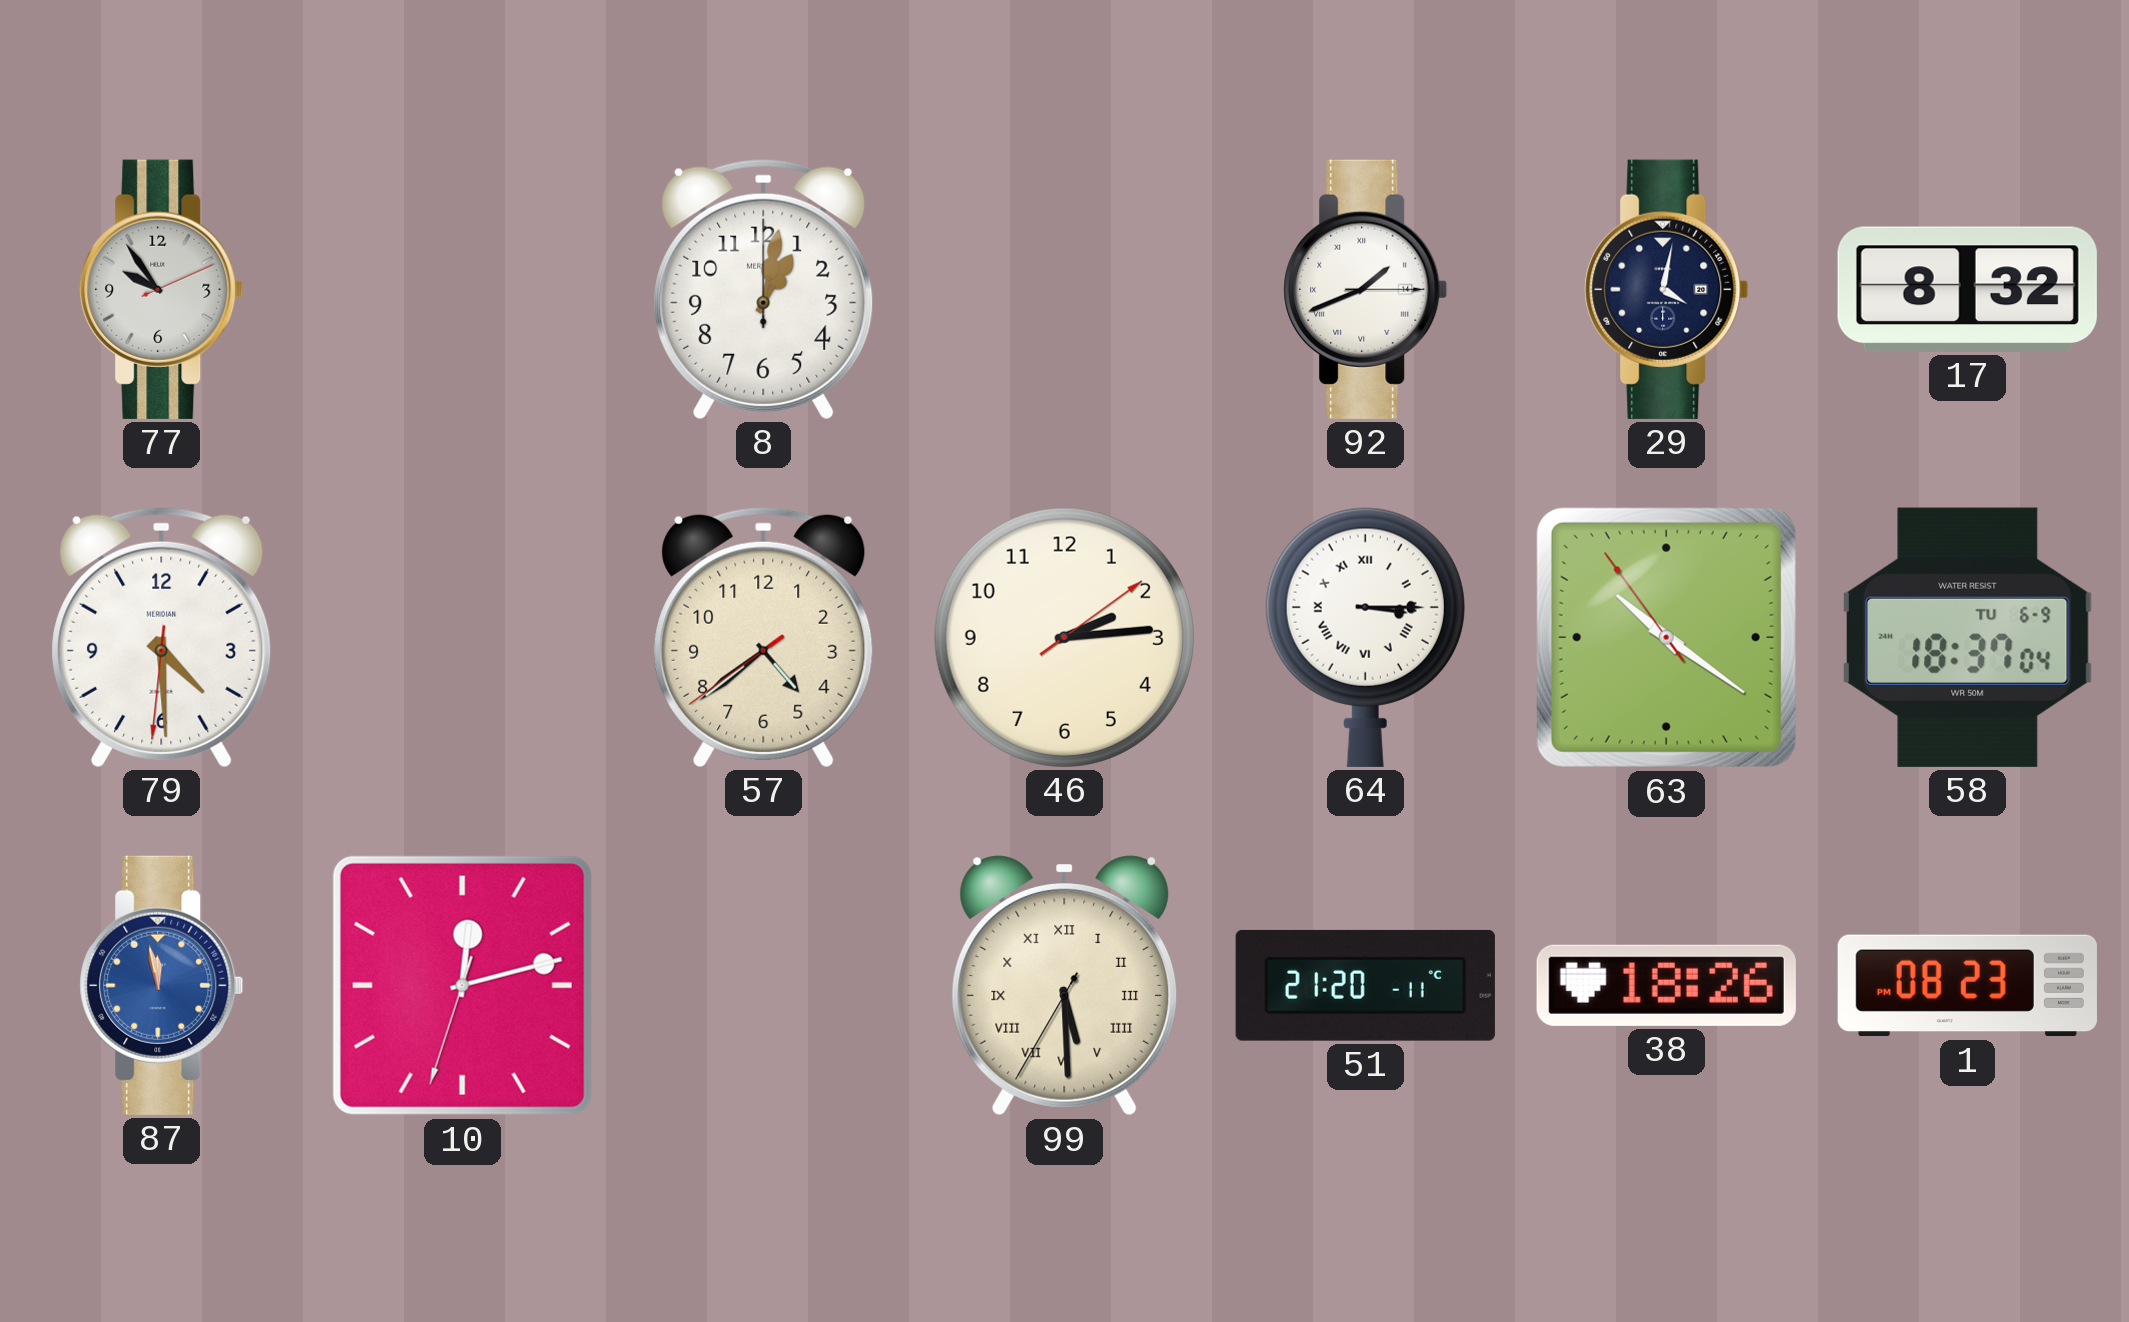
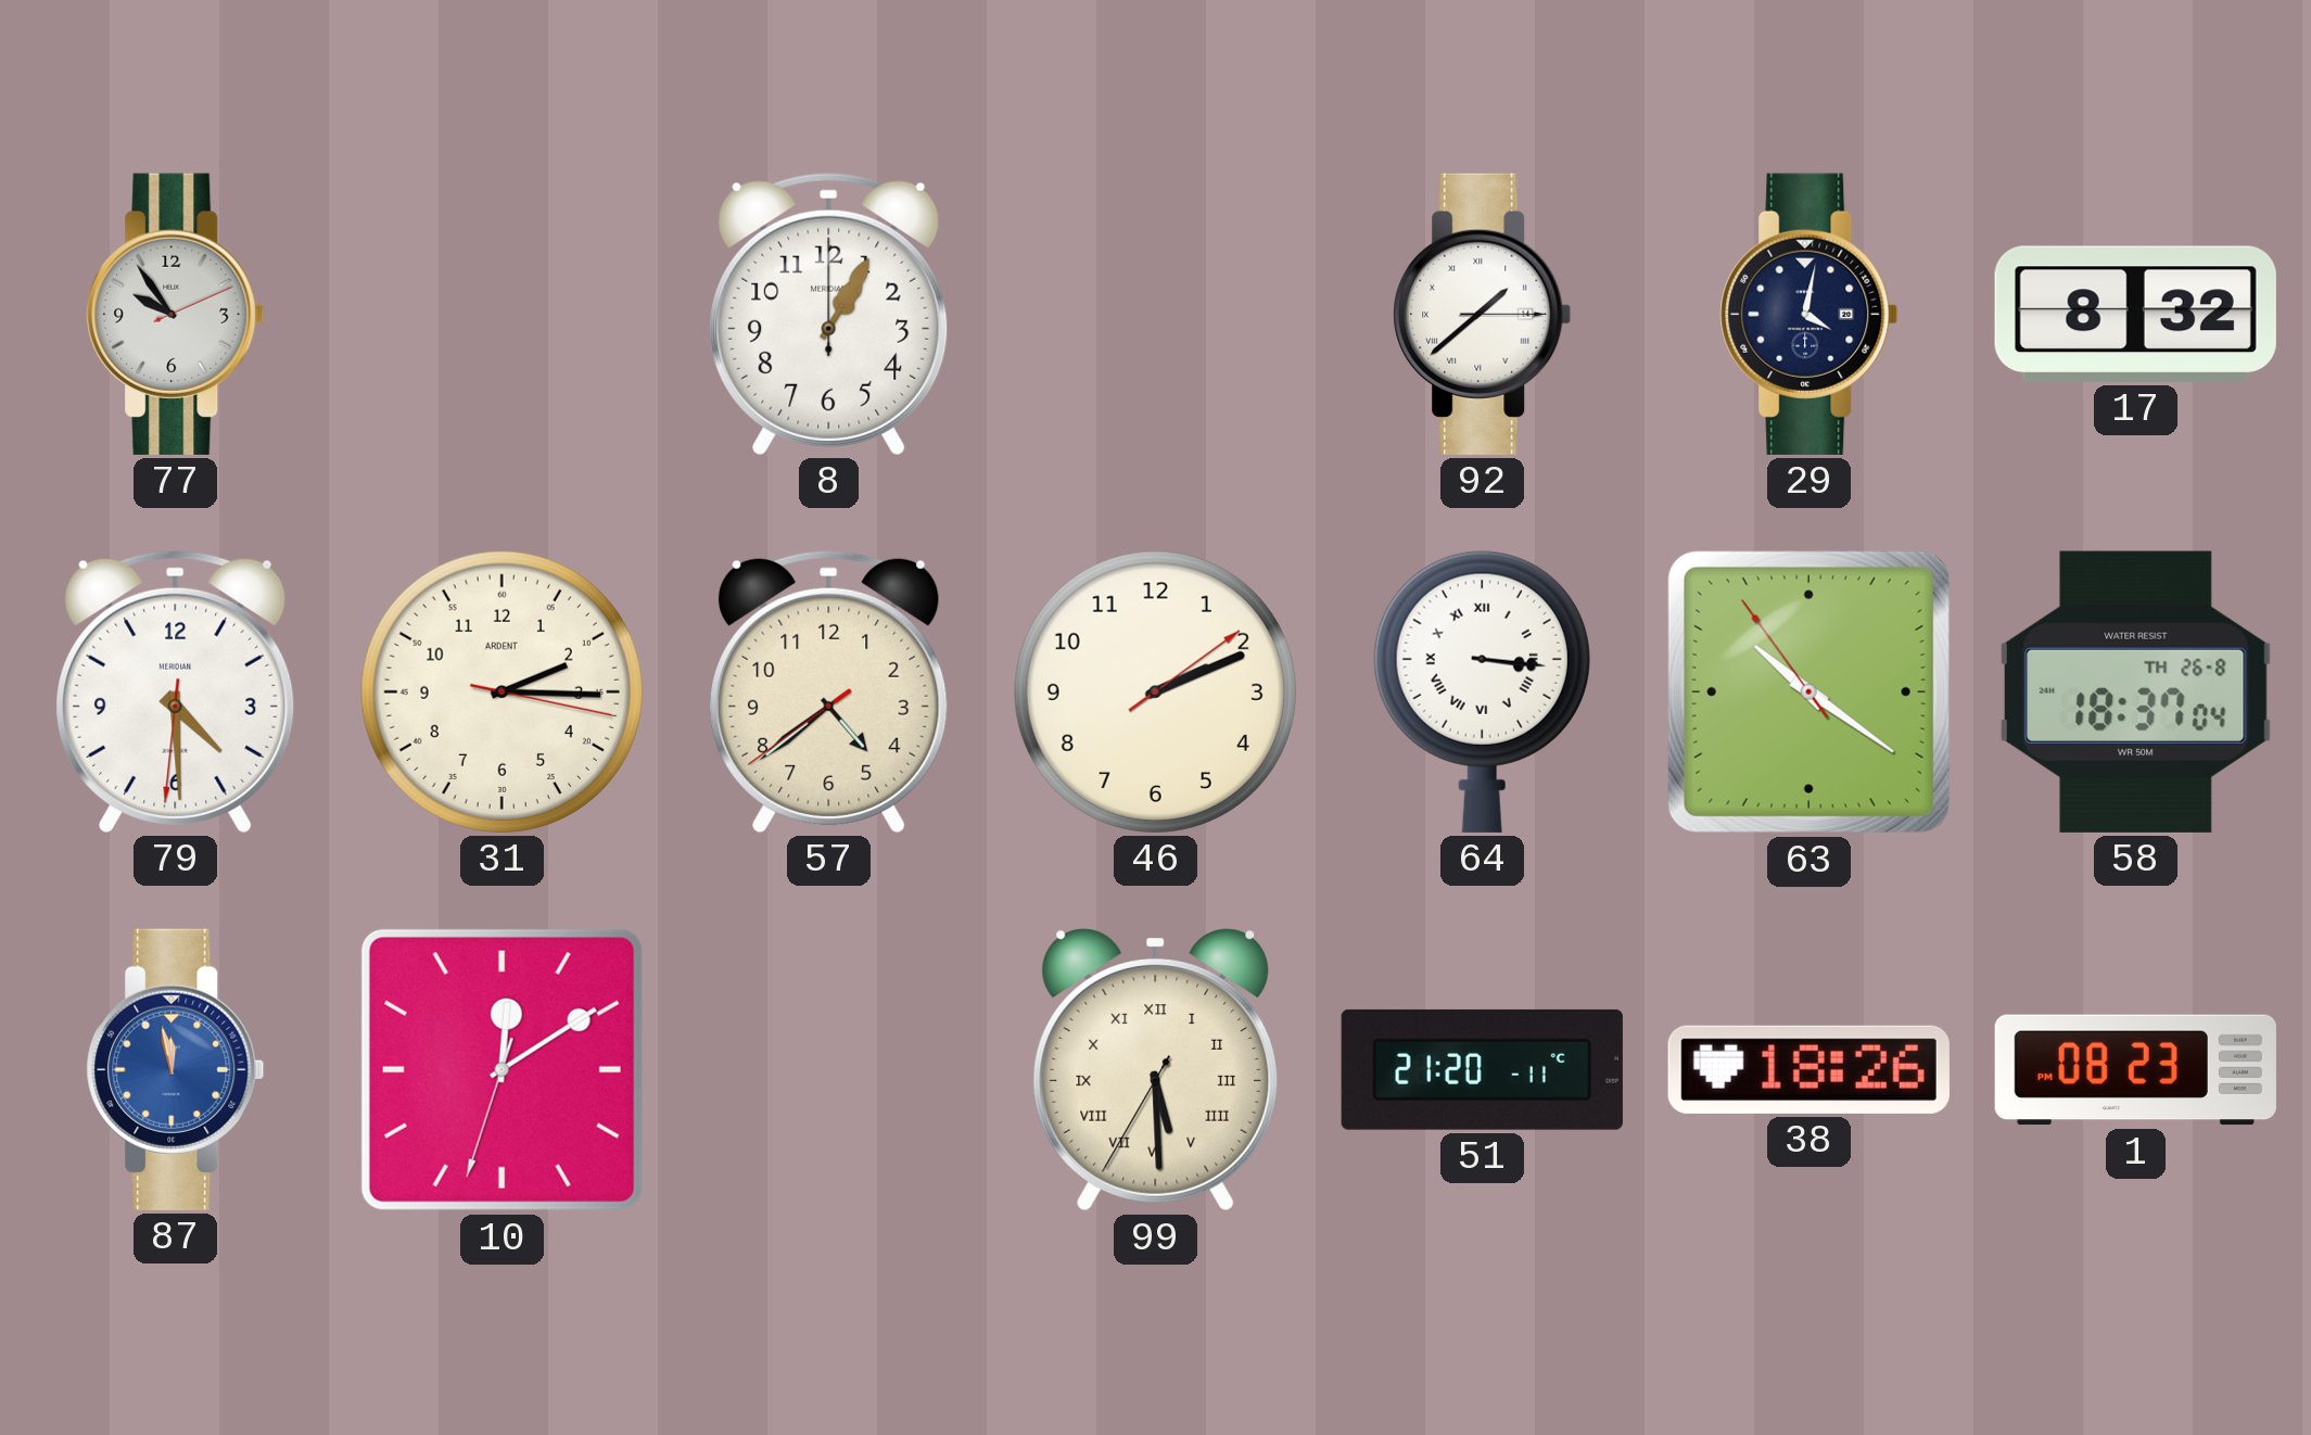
8: 1:02 -> 1:05
92: 1:41 -> 1:38
31: none -> 2:15
46: 2:14 -> 2:11
64: 3:15 -> 3:16
58 date: TU 6-9 -> TH 26-8
10: 12:12 -> 12:09
